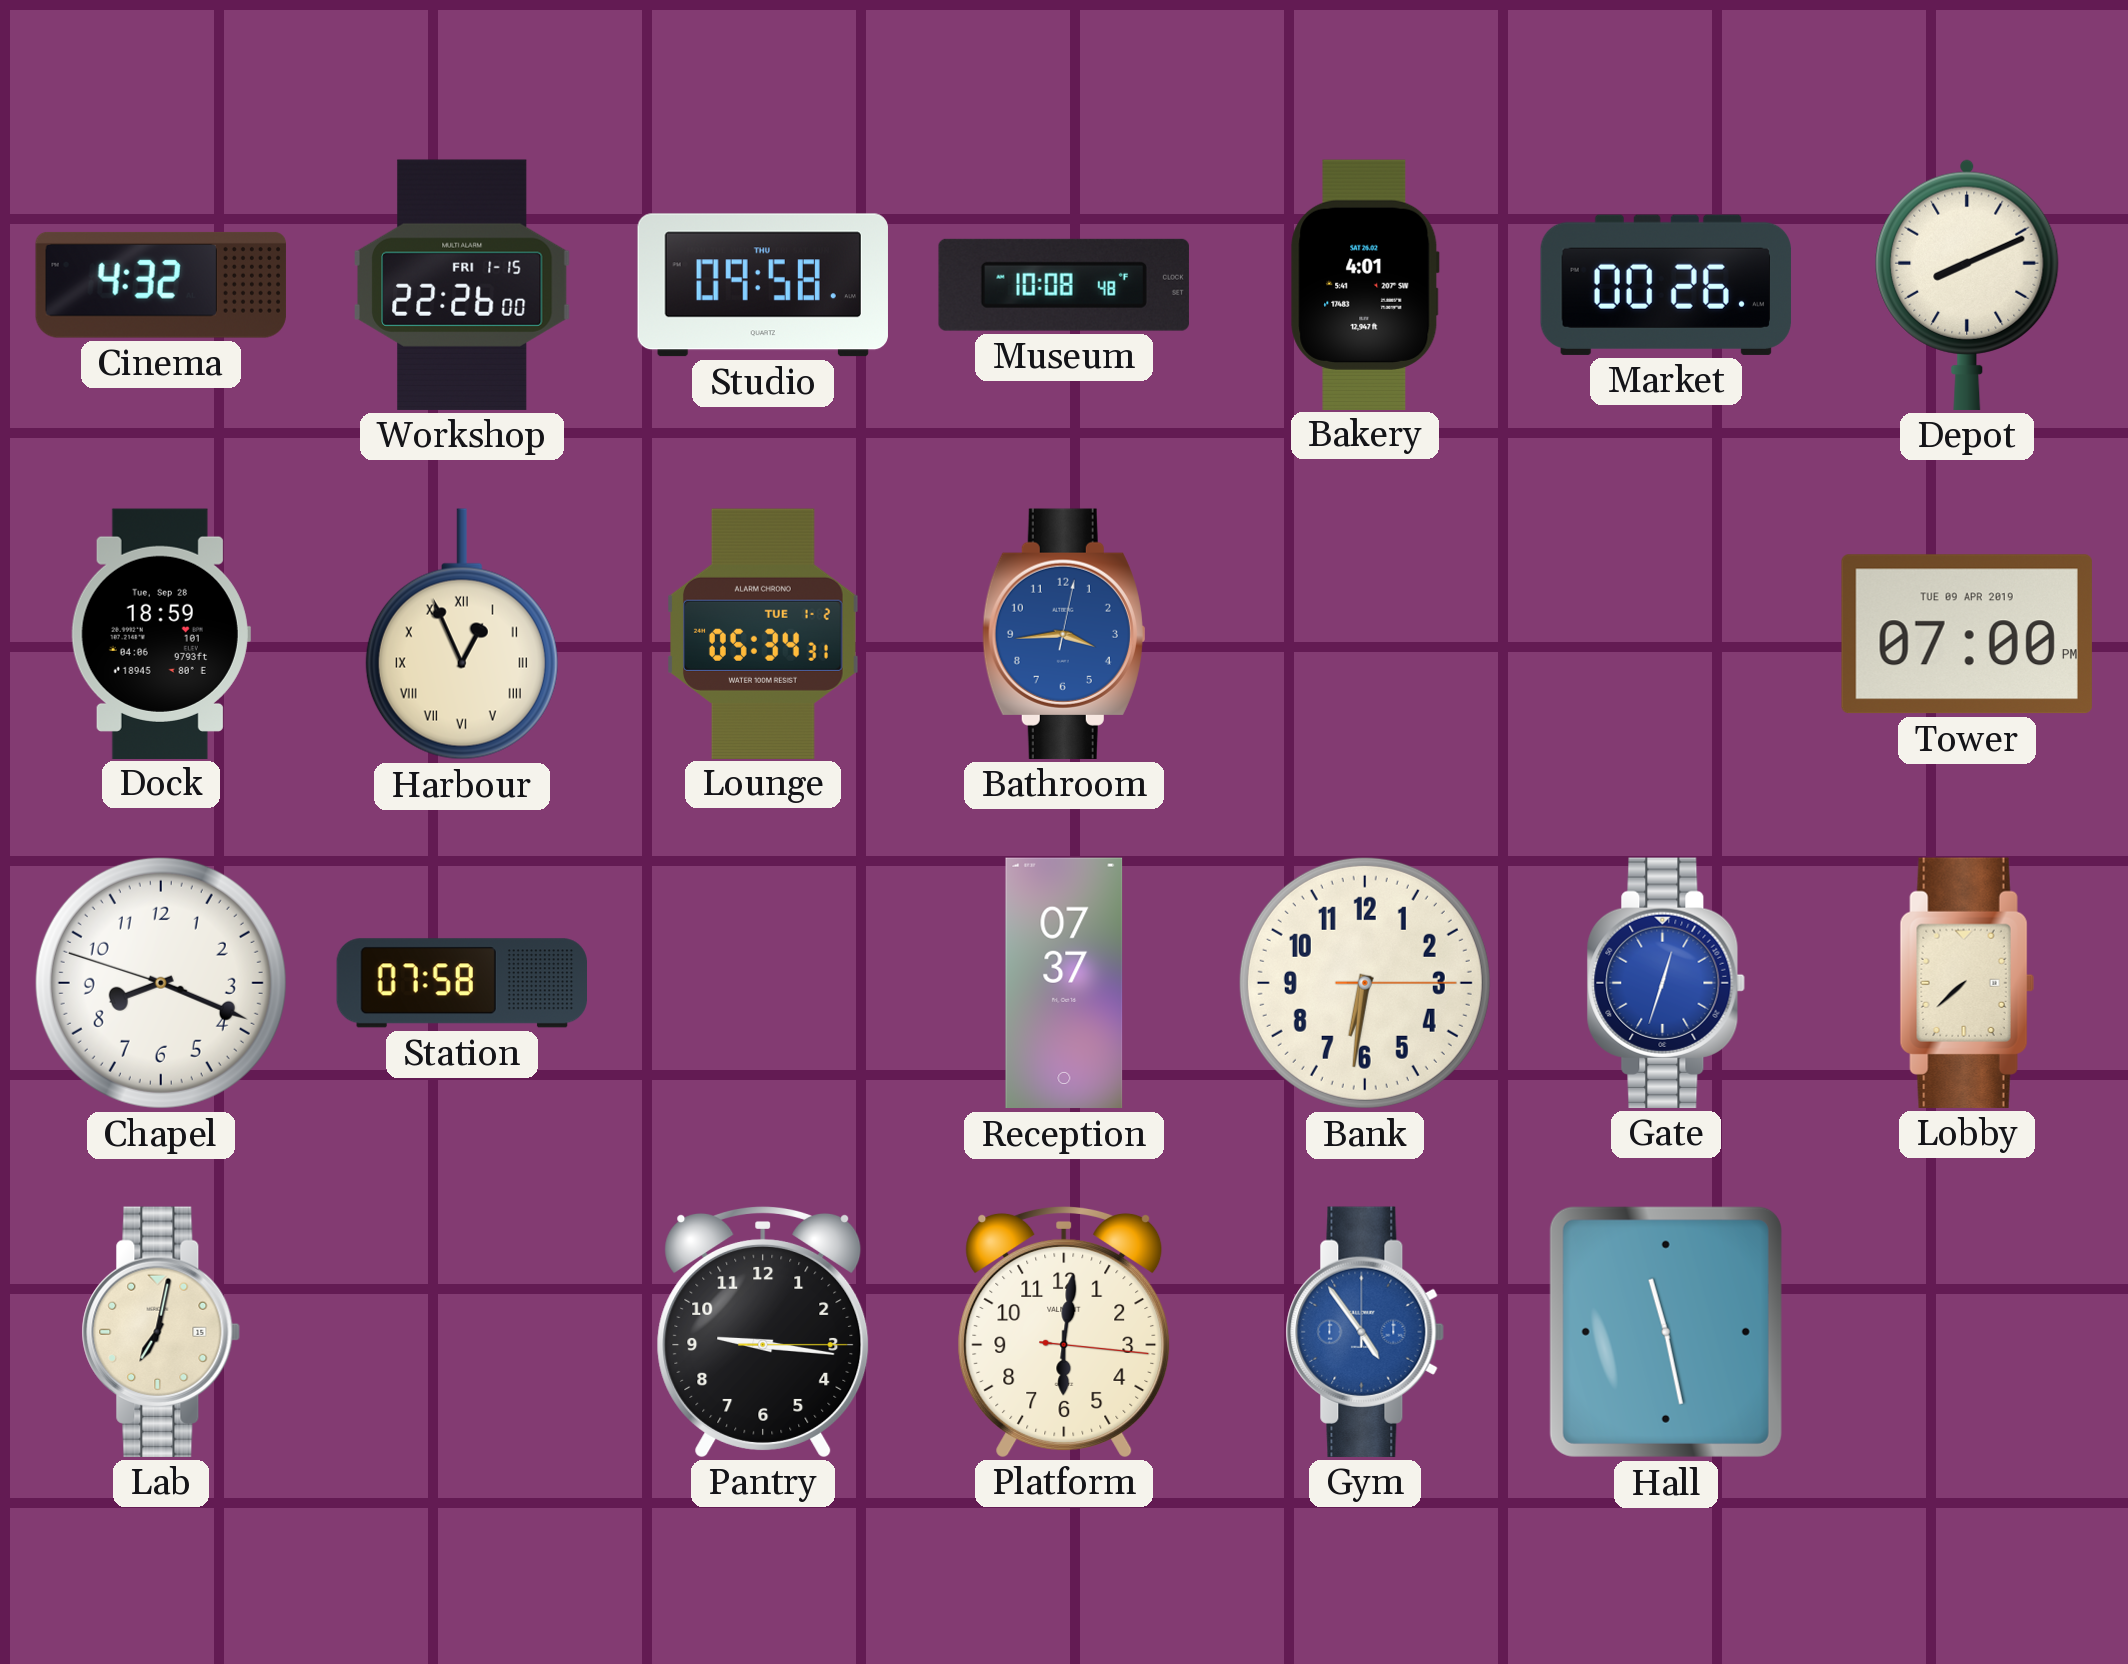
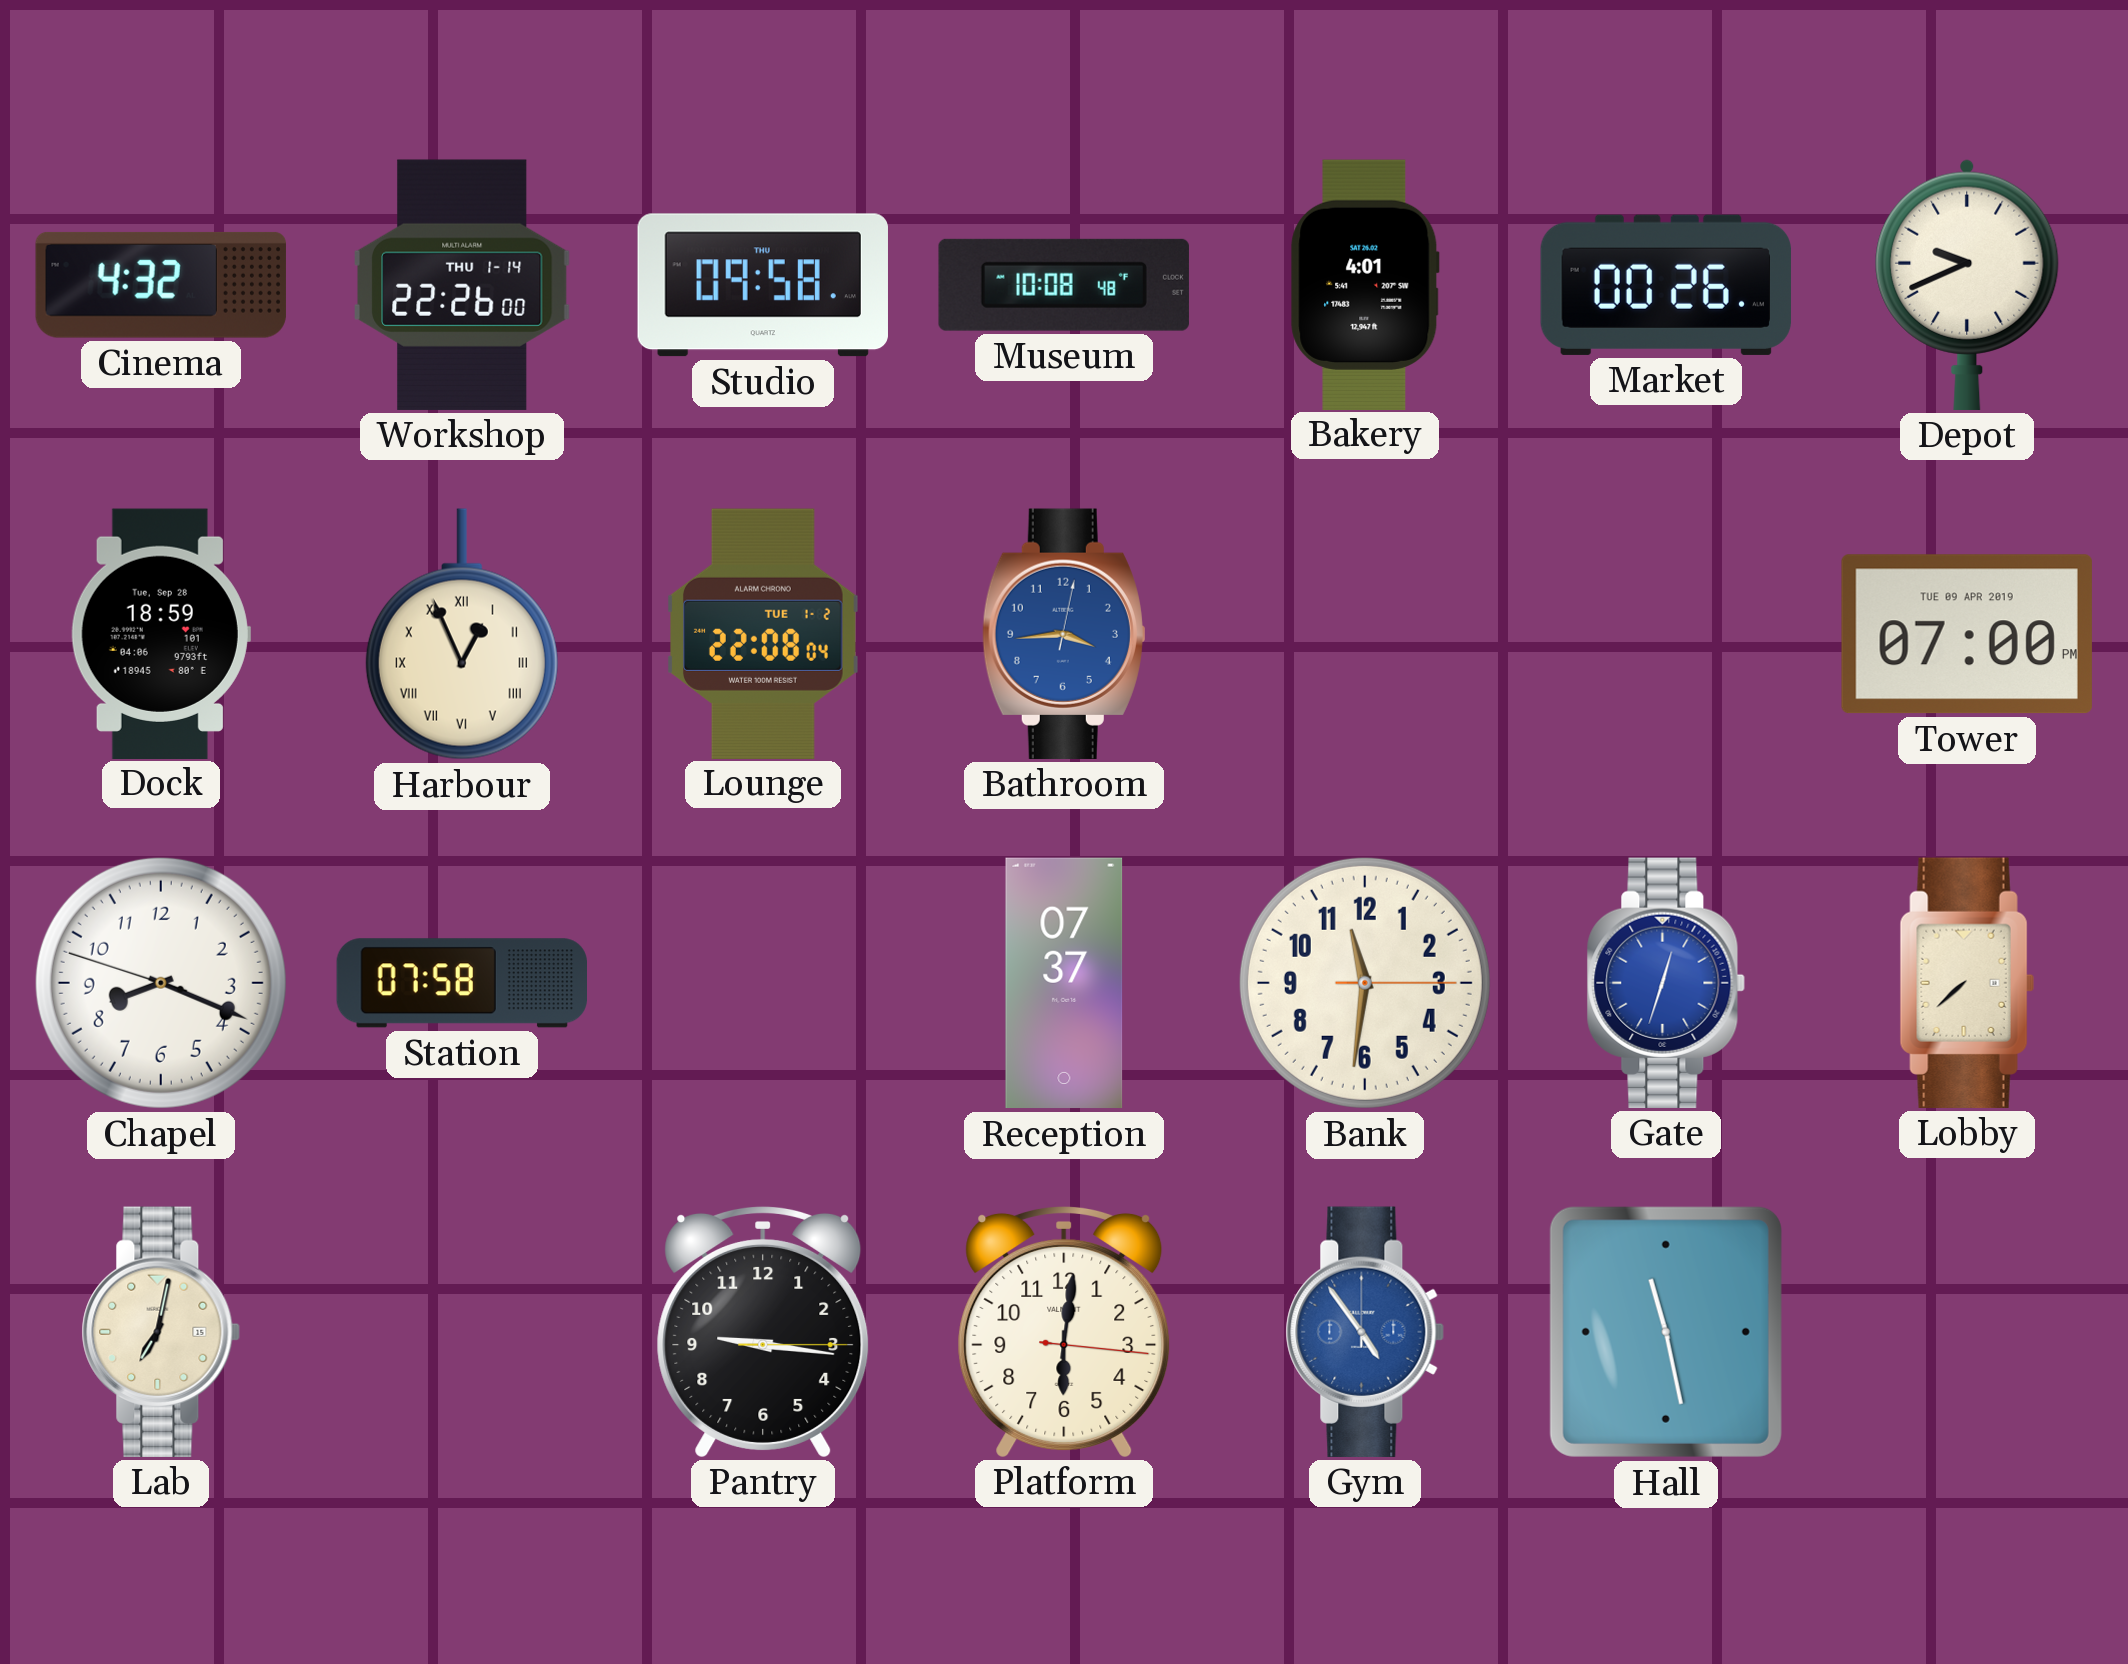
Workshop date: FRI 1-15 -> THU 1-14
Depot: 8:11 -> 9:41
Lounge: 05:34 -> 22:08
Bank: 6:31 -> 11:31
